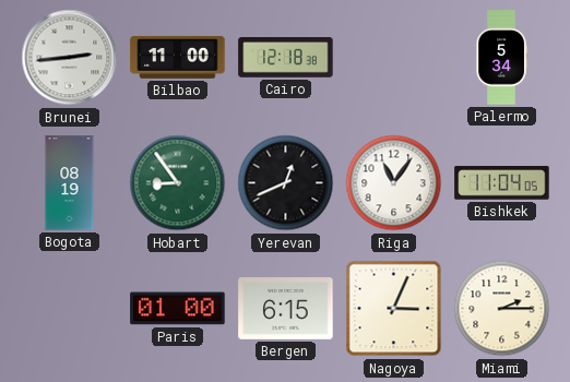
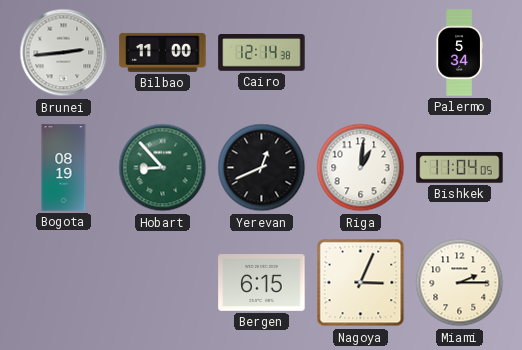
Cairo: 12:18 -> 12:14
Hobart: 8:54 -> 8:53
Riga: 11:06 -> 1:01
Paris: 01:00 -> none
